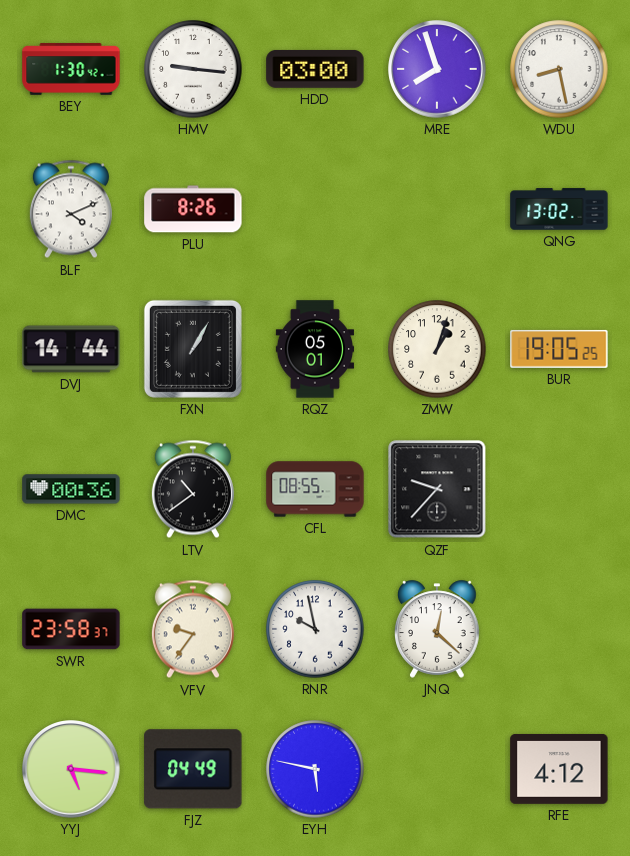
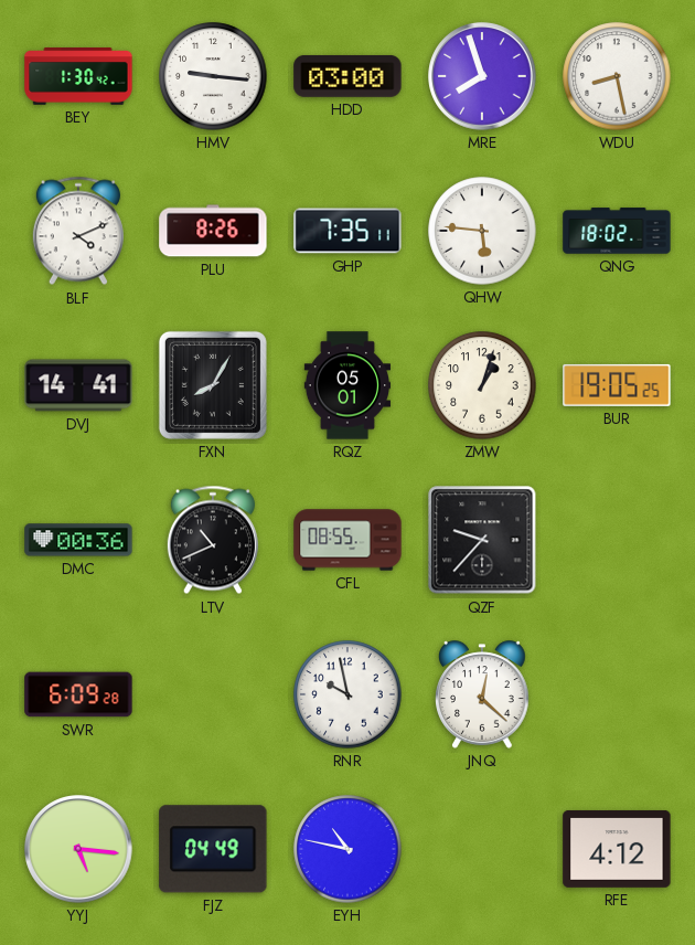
GHP: none -> 7:35
QHW: none -> 5:46
QNG: 13:02 -> 18:02
DVJ: 14:44 -> 14:41
FXN: 1:05 -> 8:05
LTV: 10:39 -> 10:41
SWR: 23:58 -> 6:09
VFV: 9:36 -> none
EYH: 5:47 -> 10:47
